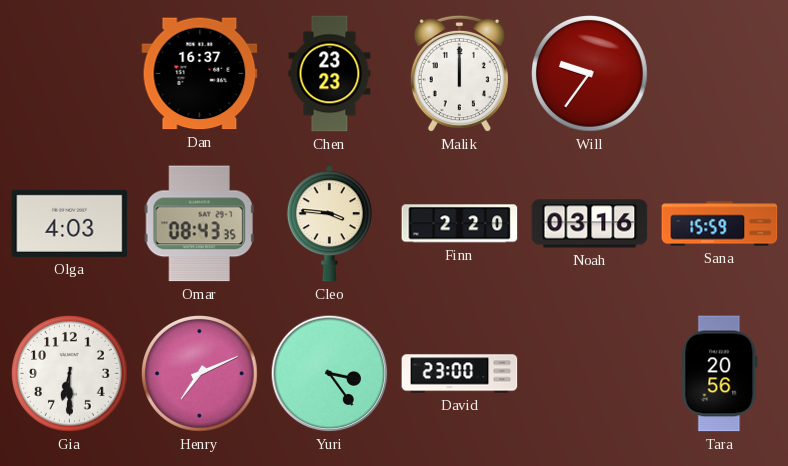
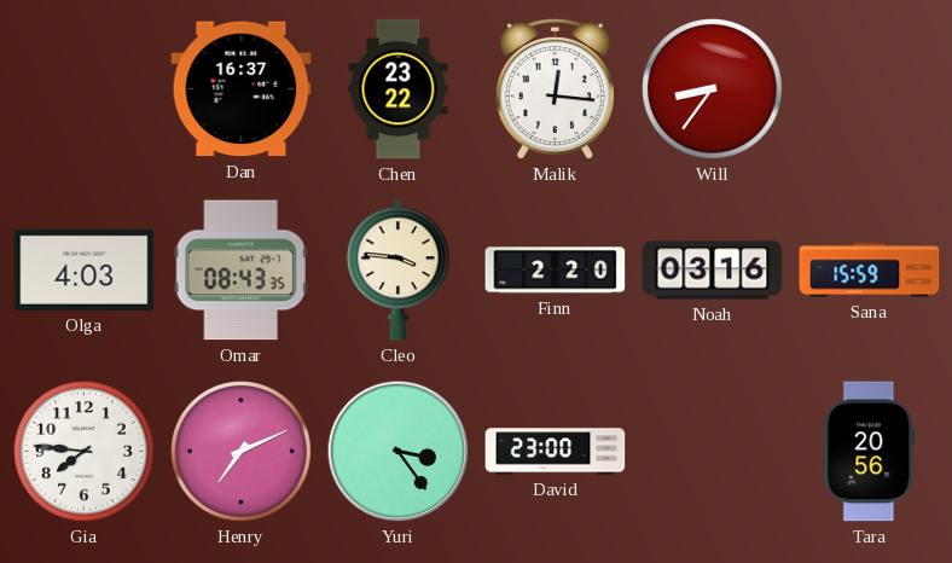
Chen: 23:23 -> 23:22
Malik: 12:00 -> 12:16
Will: 9:36 -> 8:36
Gia: 6:30 -> 7:46
